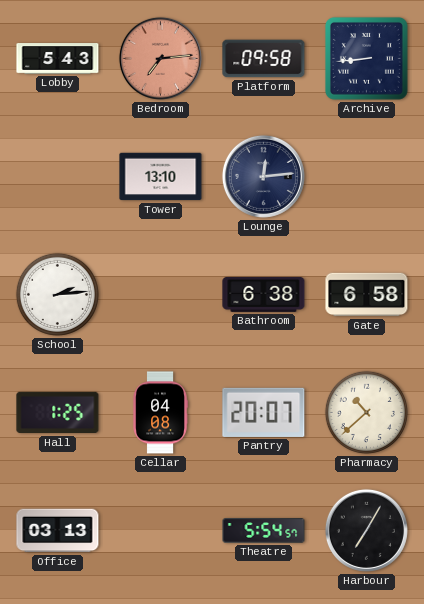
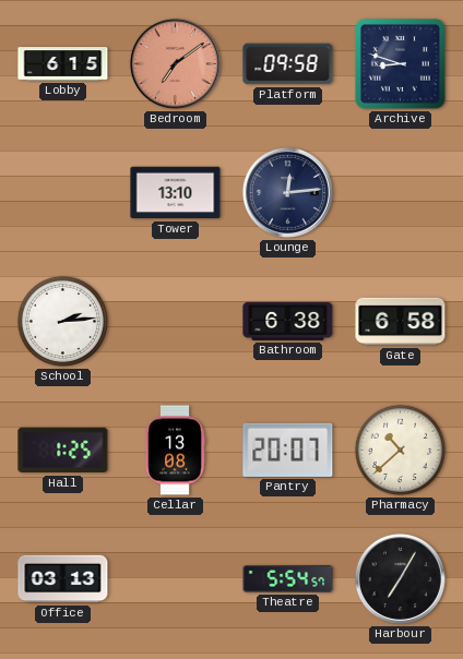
Lobby: 5:43 -> 6:15
Bedroom: 7:14 -> 7:09
Archive: 8:44 -> 8:48
Cellar: 04:08 -> 13:08
